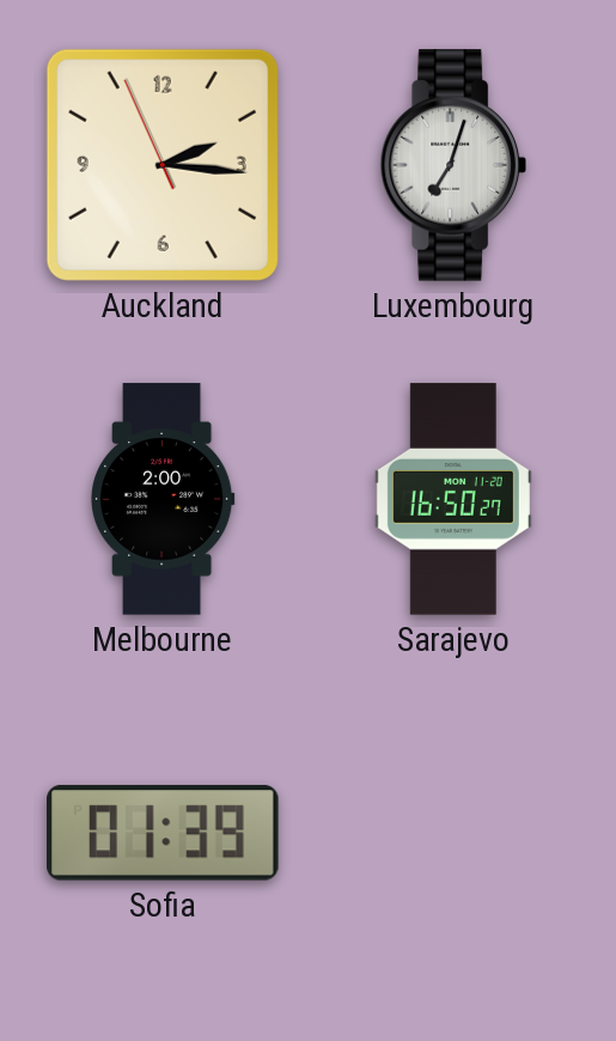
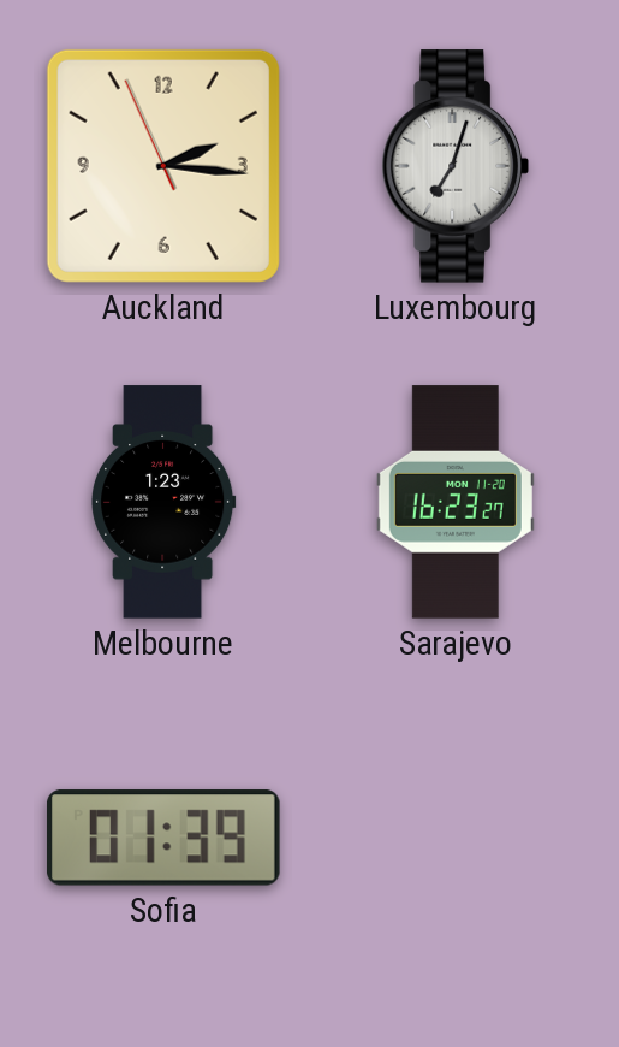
Melbourne: 2:00 -> 1:23
Sarajevo: 16:50 -> 16:23
